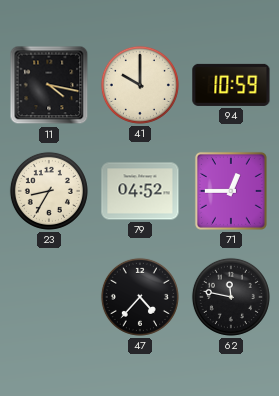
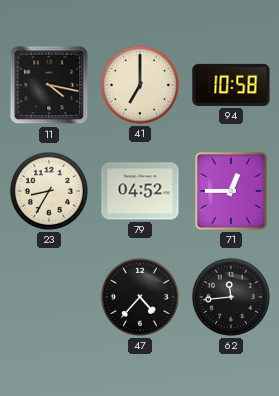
41: 10:00 -> 7:00
94: 10:59 -> 10:58
62: 11:47 -> 11:44
